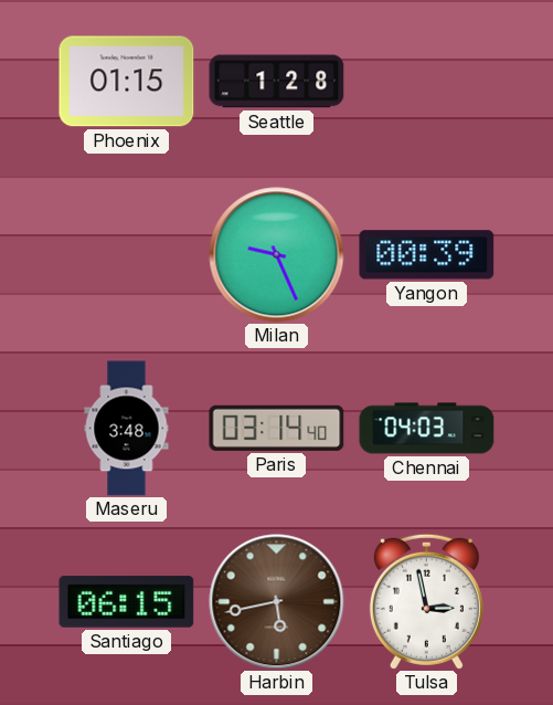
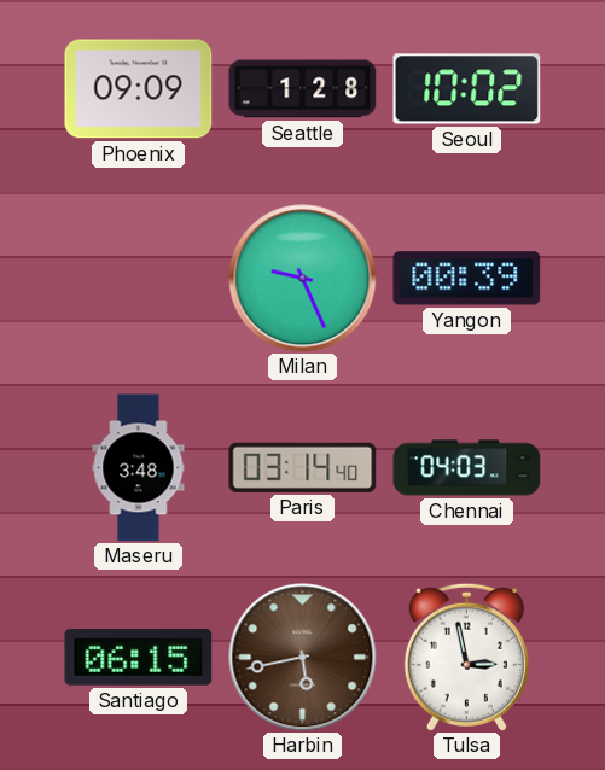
Phoenix: 01:15 -> 09:09
Seoul: none -> 10:02
